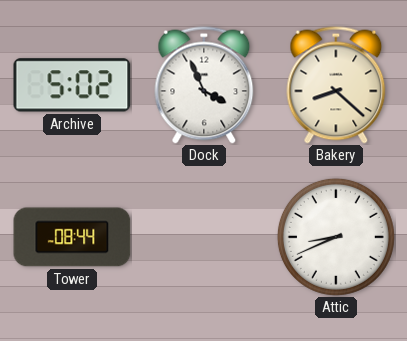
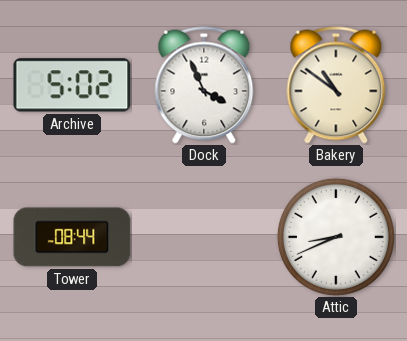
Bakery: 8:22 -> 10:51
